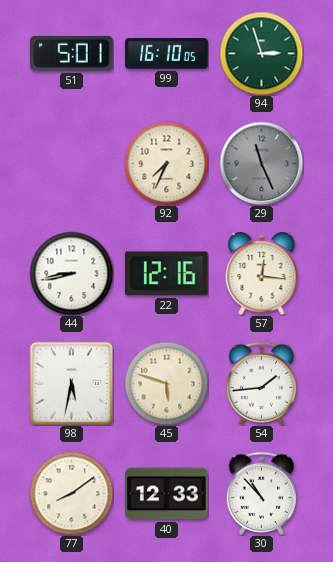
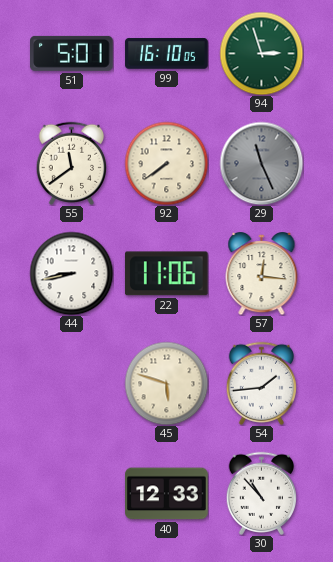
55: none -> 11:39
92: 7:34 -> 7:39
22: 12:16 -> 11:06
98: 5:32 -> none
77: 8:09 -> none
